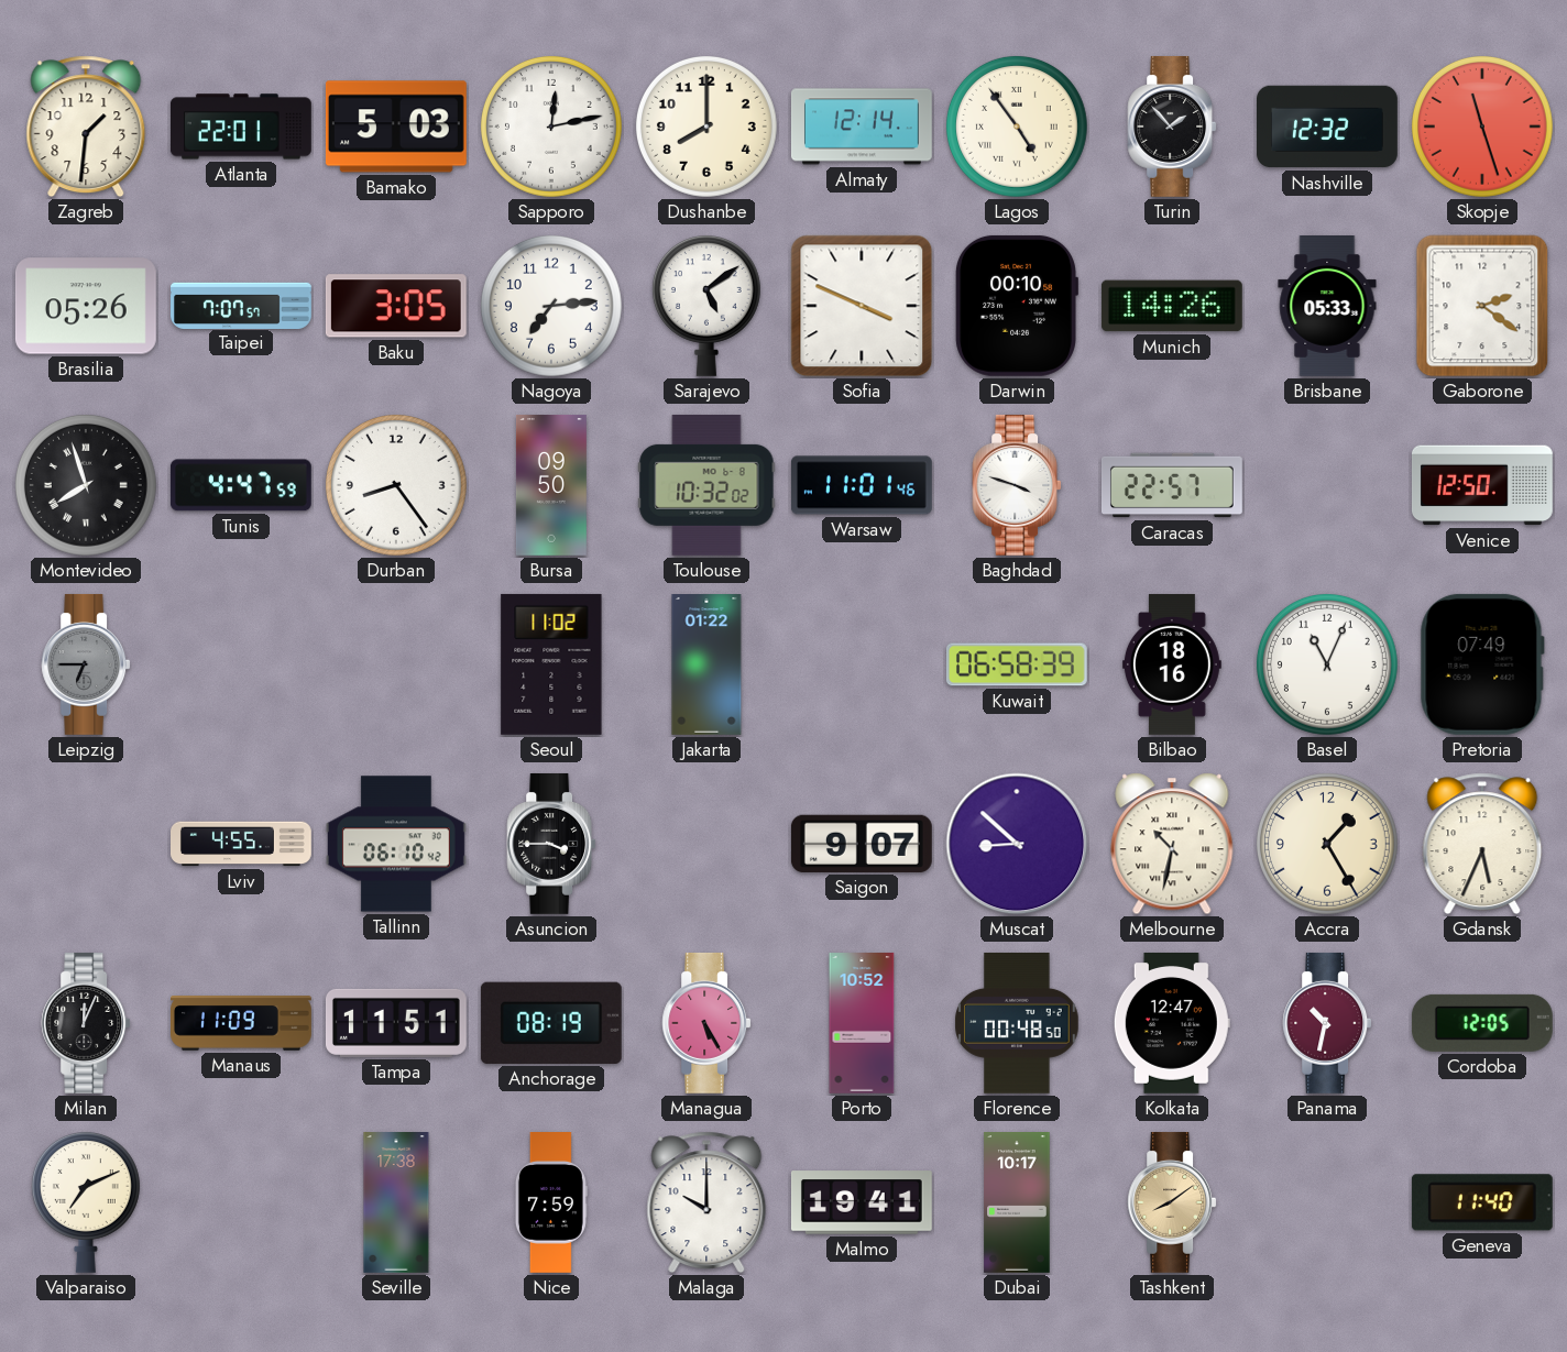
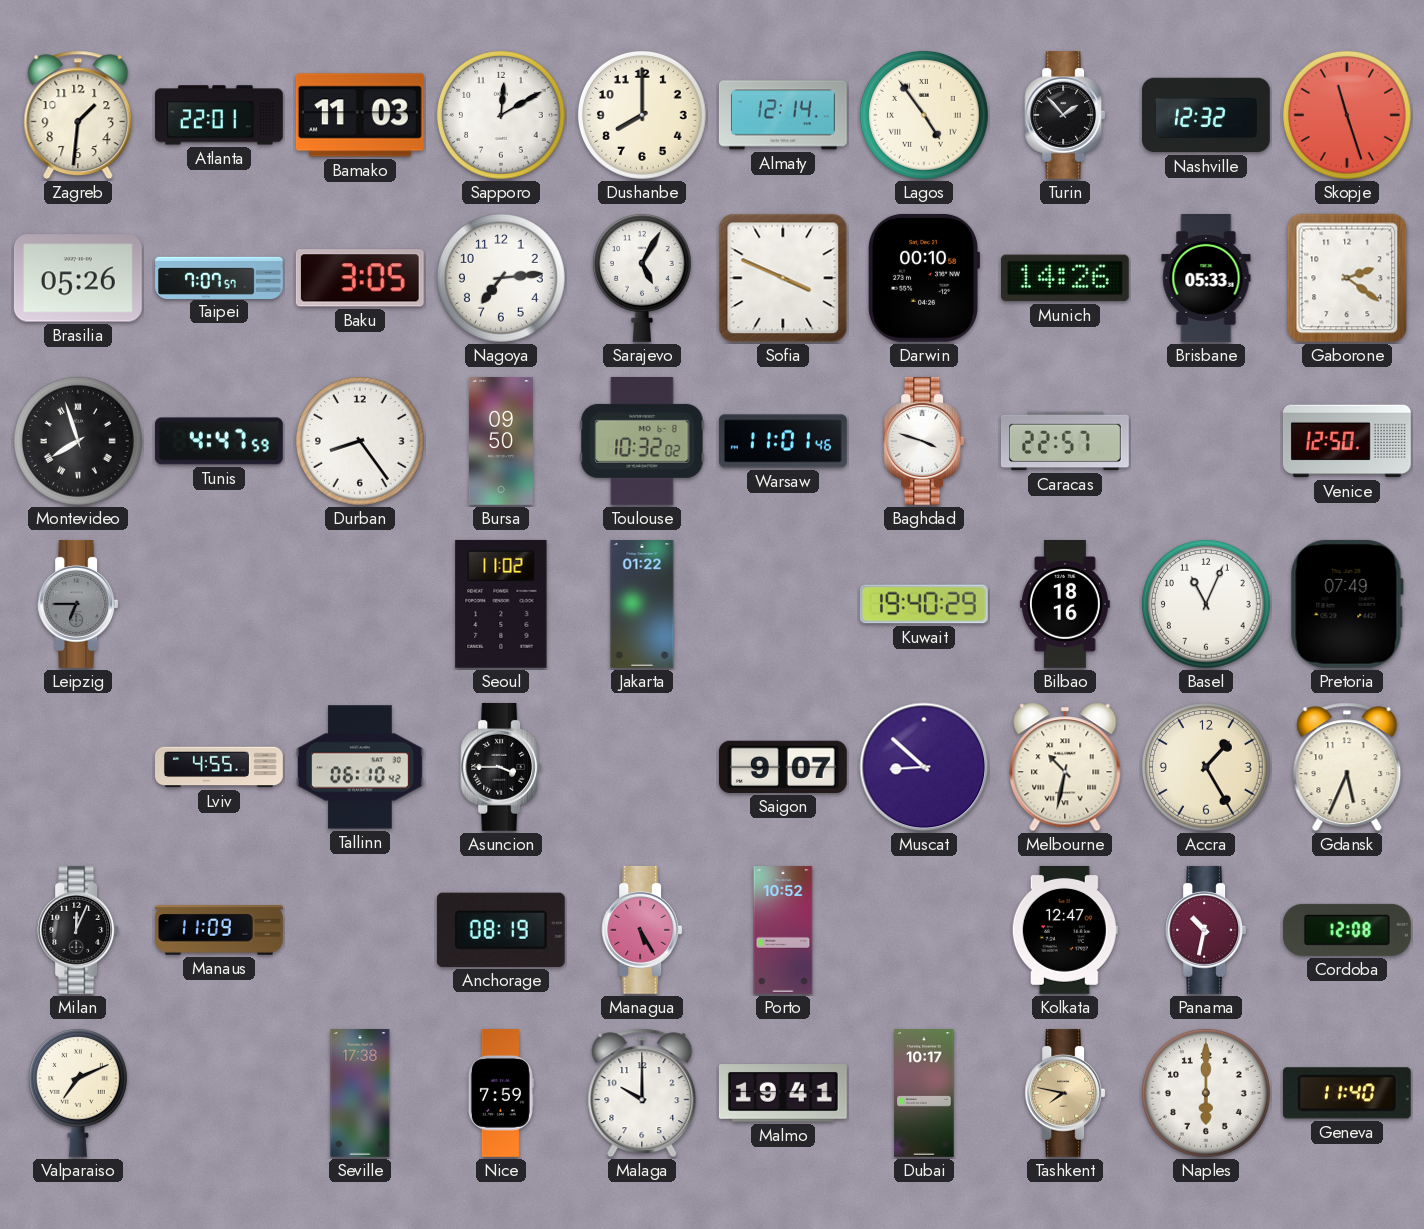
Bamako: 5:03 -> 11:03
Sapporo: 12:13 -> 12:10
Sarajevo: 5:09 -> 5:05
Kuwait: 06:58 -> 19:40
Tampa: 11:51 -> none
Florence: 00:48 -> none
Cordoba: 12:05 -> 12:08
Tashkent: 8:09 -> 7:47
Naples: none -> 6:00
